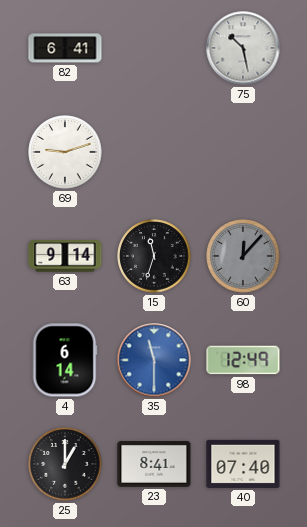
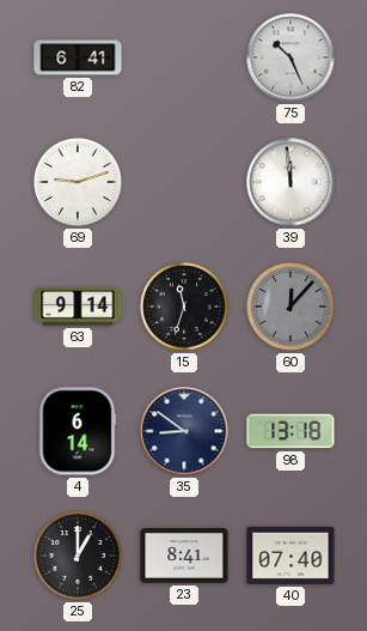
75: 10:28 -> 10:26
39: none -> 11:59
35: 11:30 -> 8:51
35 dial: blue -> navy
98: 12:49 -> 13:18
